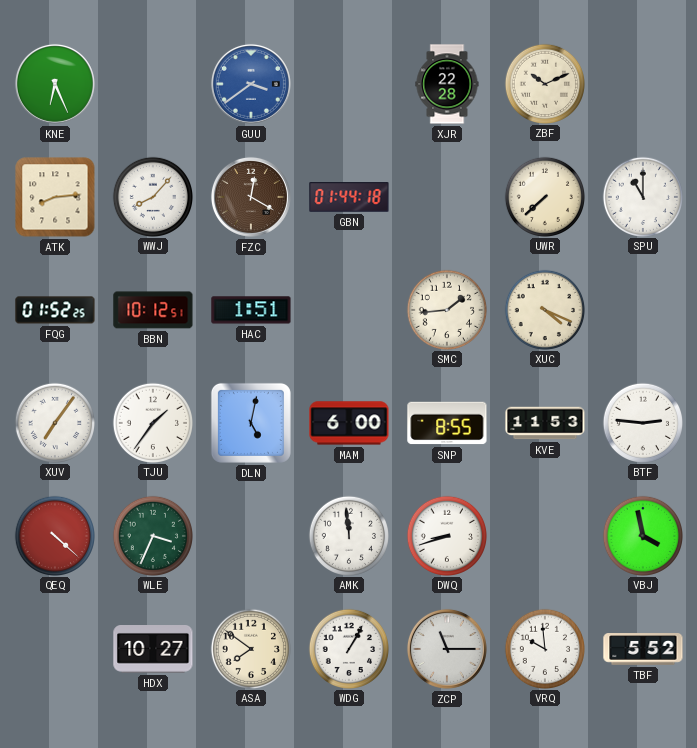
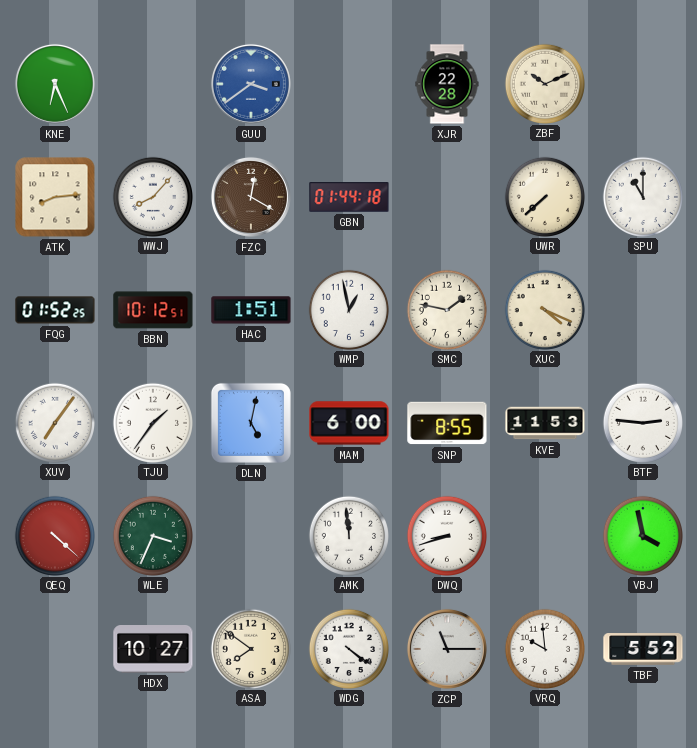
WMP: none -> 12:58
SMC: 1:44 -> 1:47
WDG: 1:05 -> 4:21
